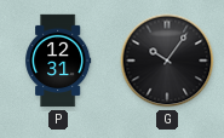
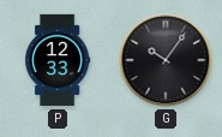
P: 12:31 -> 12:33
